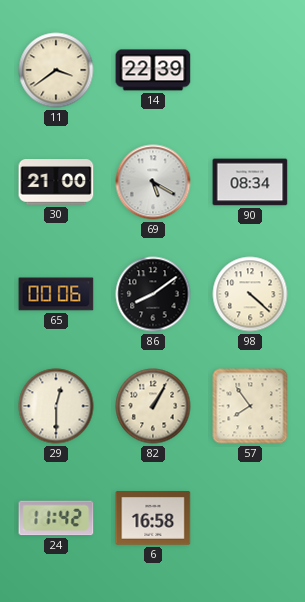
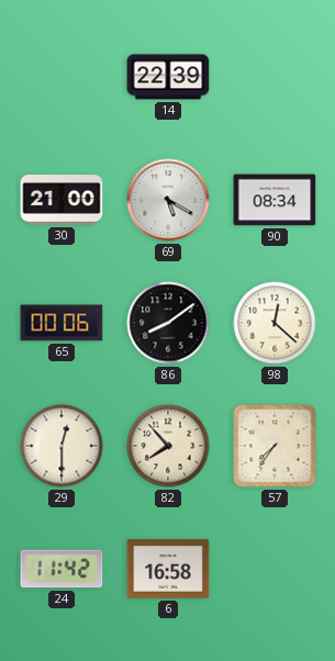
11: 3:39 -> none
98: 4:22 -> 12:22
82: 1:05 -> 7:53
57: 7:54 -> 7:36
